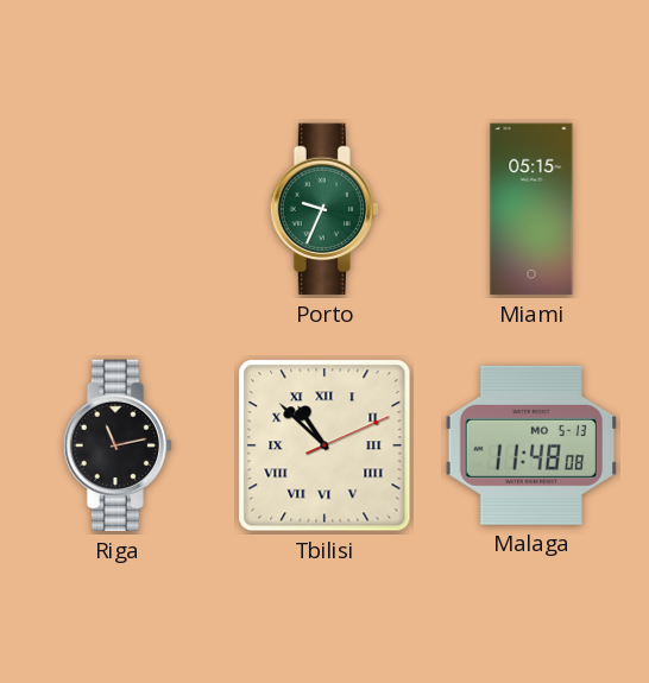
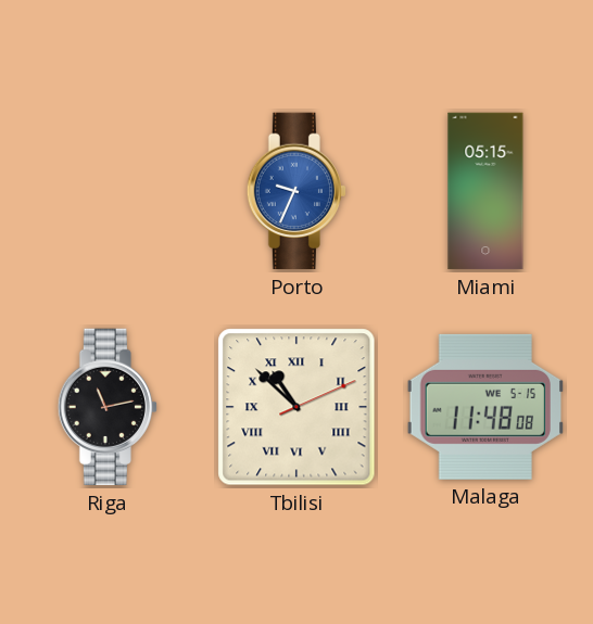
Porto dial: green -> blue
Malaga date: MO 5-13 -> WE 5-15
